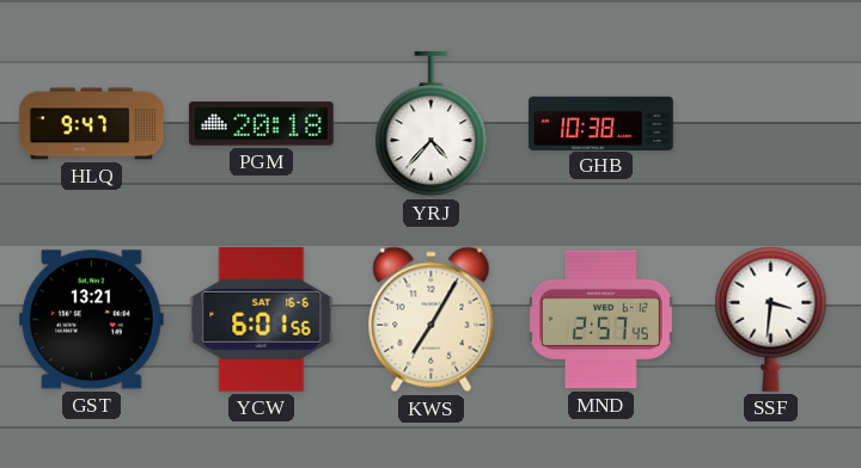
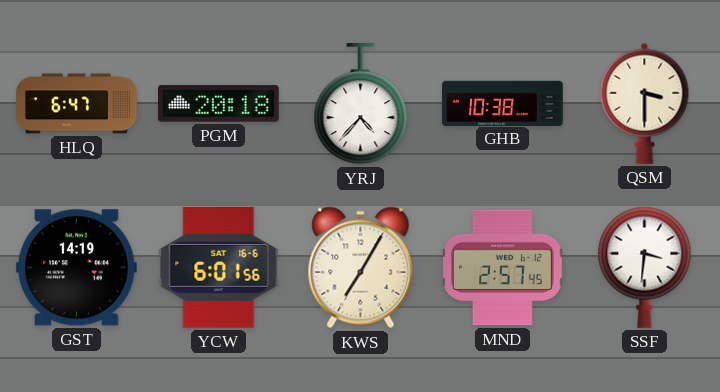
HLQ: 9:47 -> 6:47
QSM: none -> 3:30
GST: 13:21 -> 14:19
